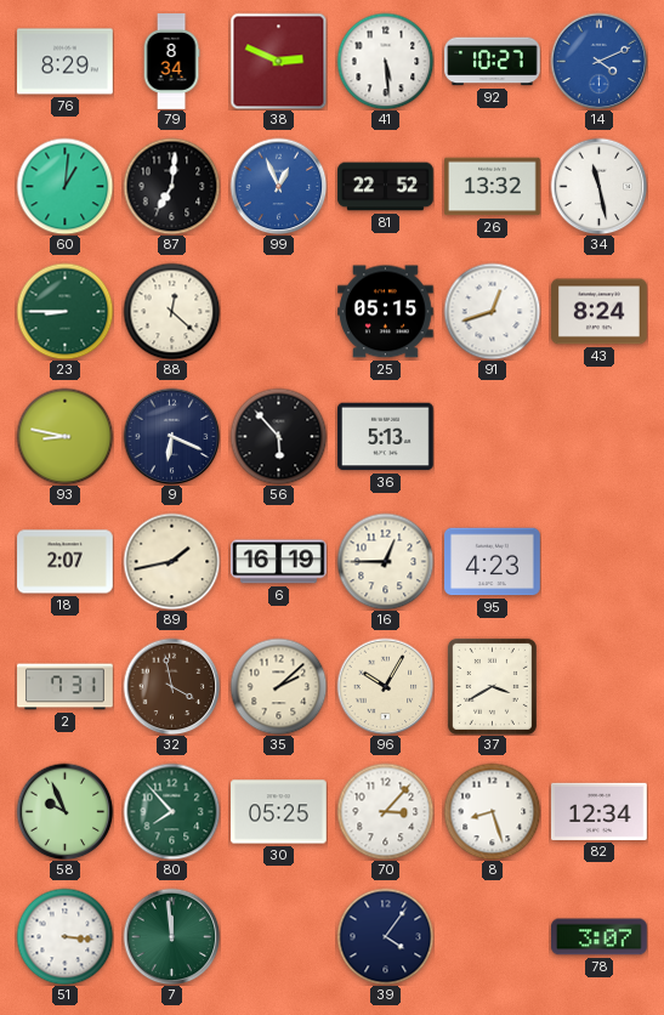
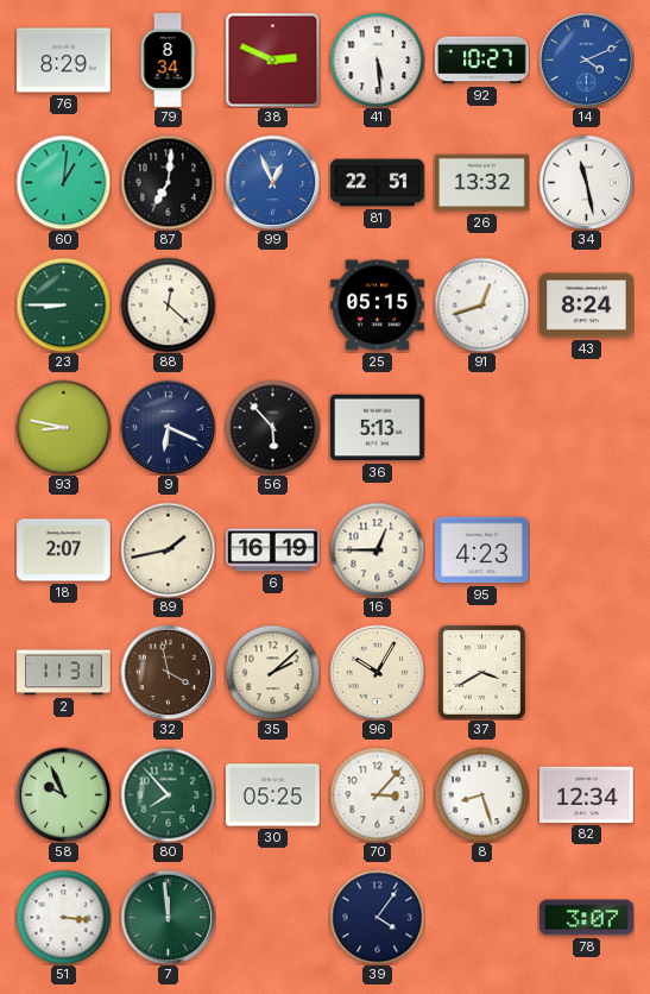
81: 22:52 -> 22:51
2: 7:31 -> 11:31
